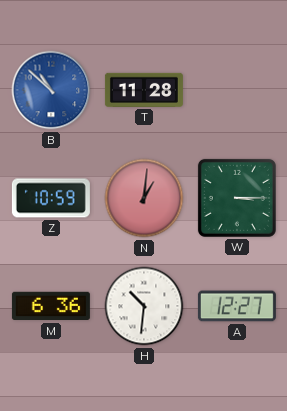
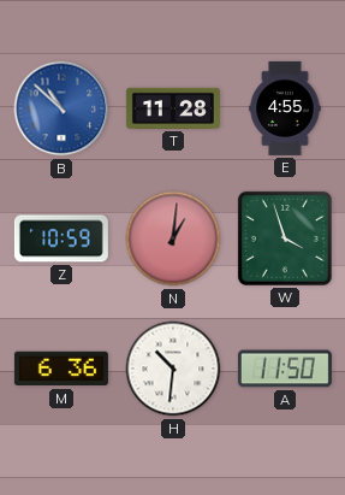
E: none -> 4:55
W: 3:15 -> 3:57
A: 12:27 -> 11:50
